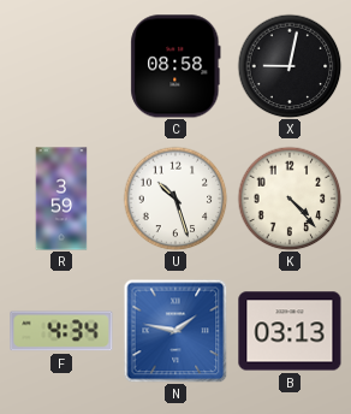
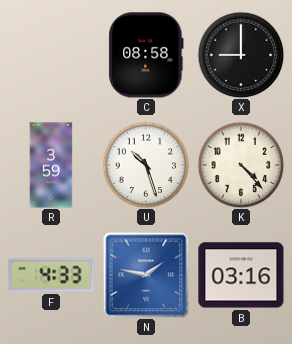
X: 9:02 -> 9:00
F: 4:34 -> 4:33
B: 03:13 -> 03:16
